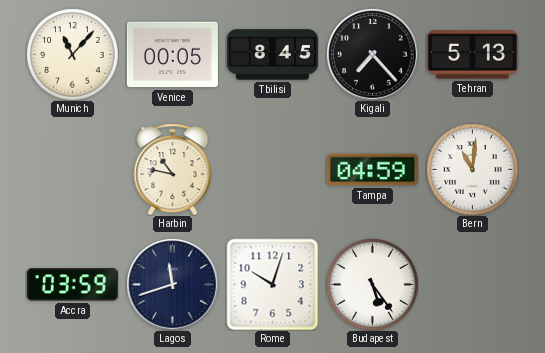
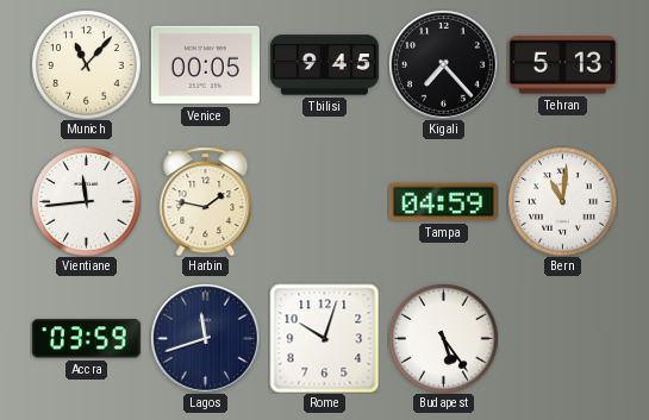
Tbilisi: 8:45 -> 9:45
Vientiane: none -> 11:44
Harbin: 10:47 -> 1:47
